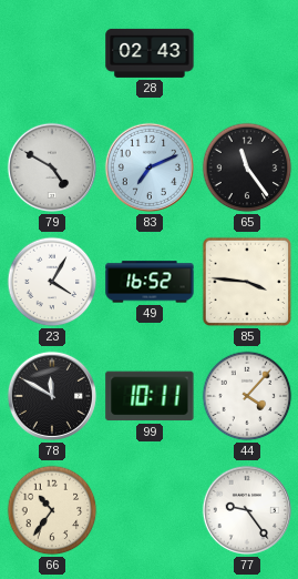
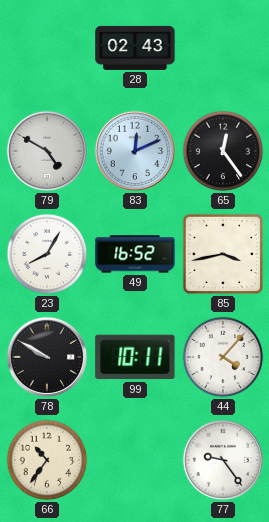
83: 7:11 -> 12:11
65: 11:24 -> 12:24
23: 4:05 -> 8:05
85: 3:46 -> 3:43
78: 11:50 -> 9:50
